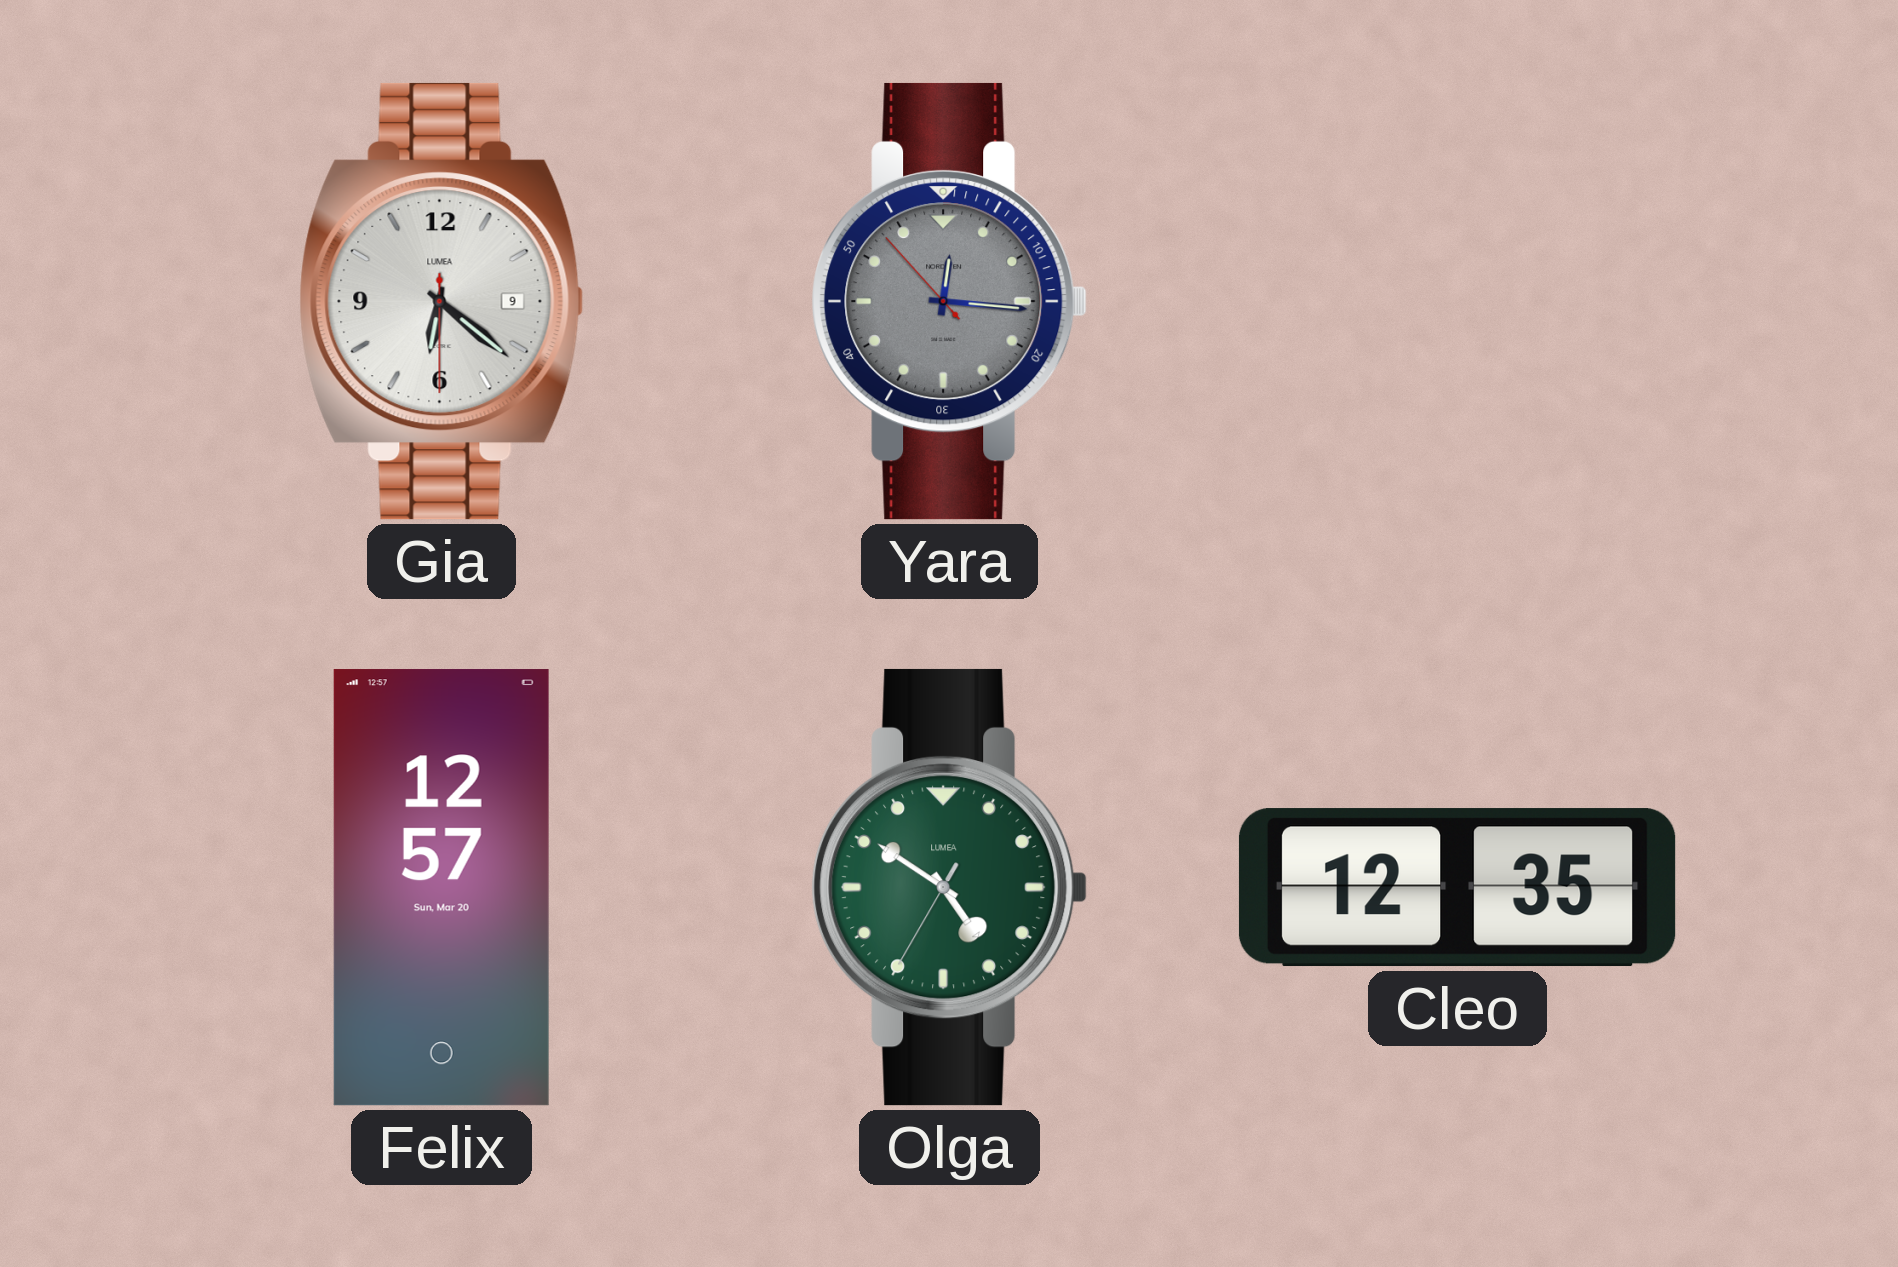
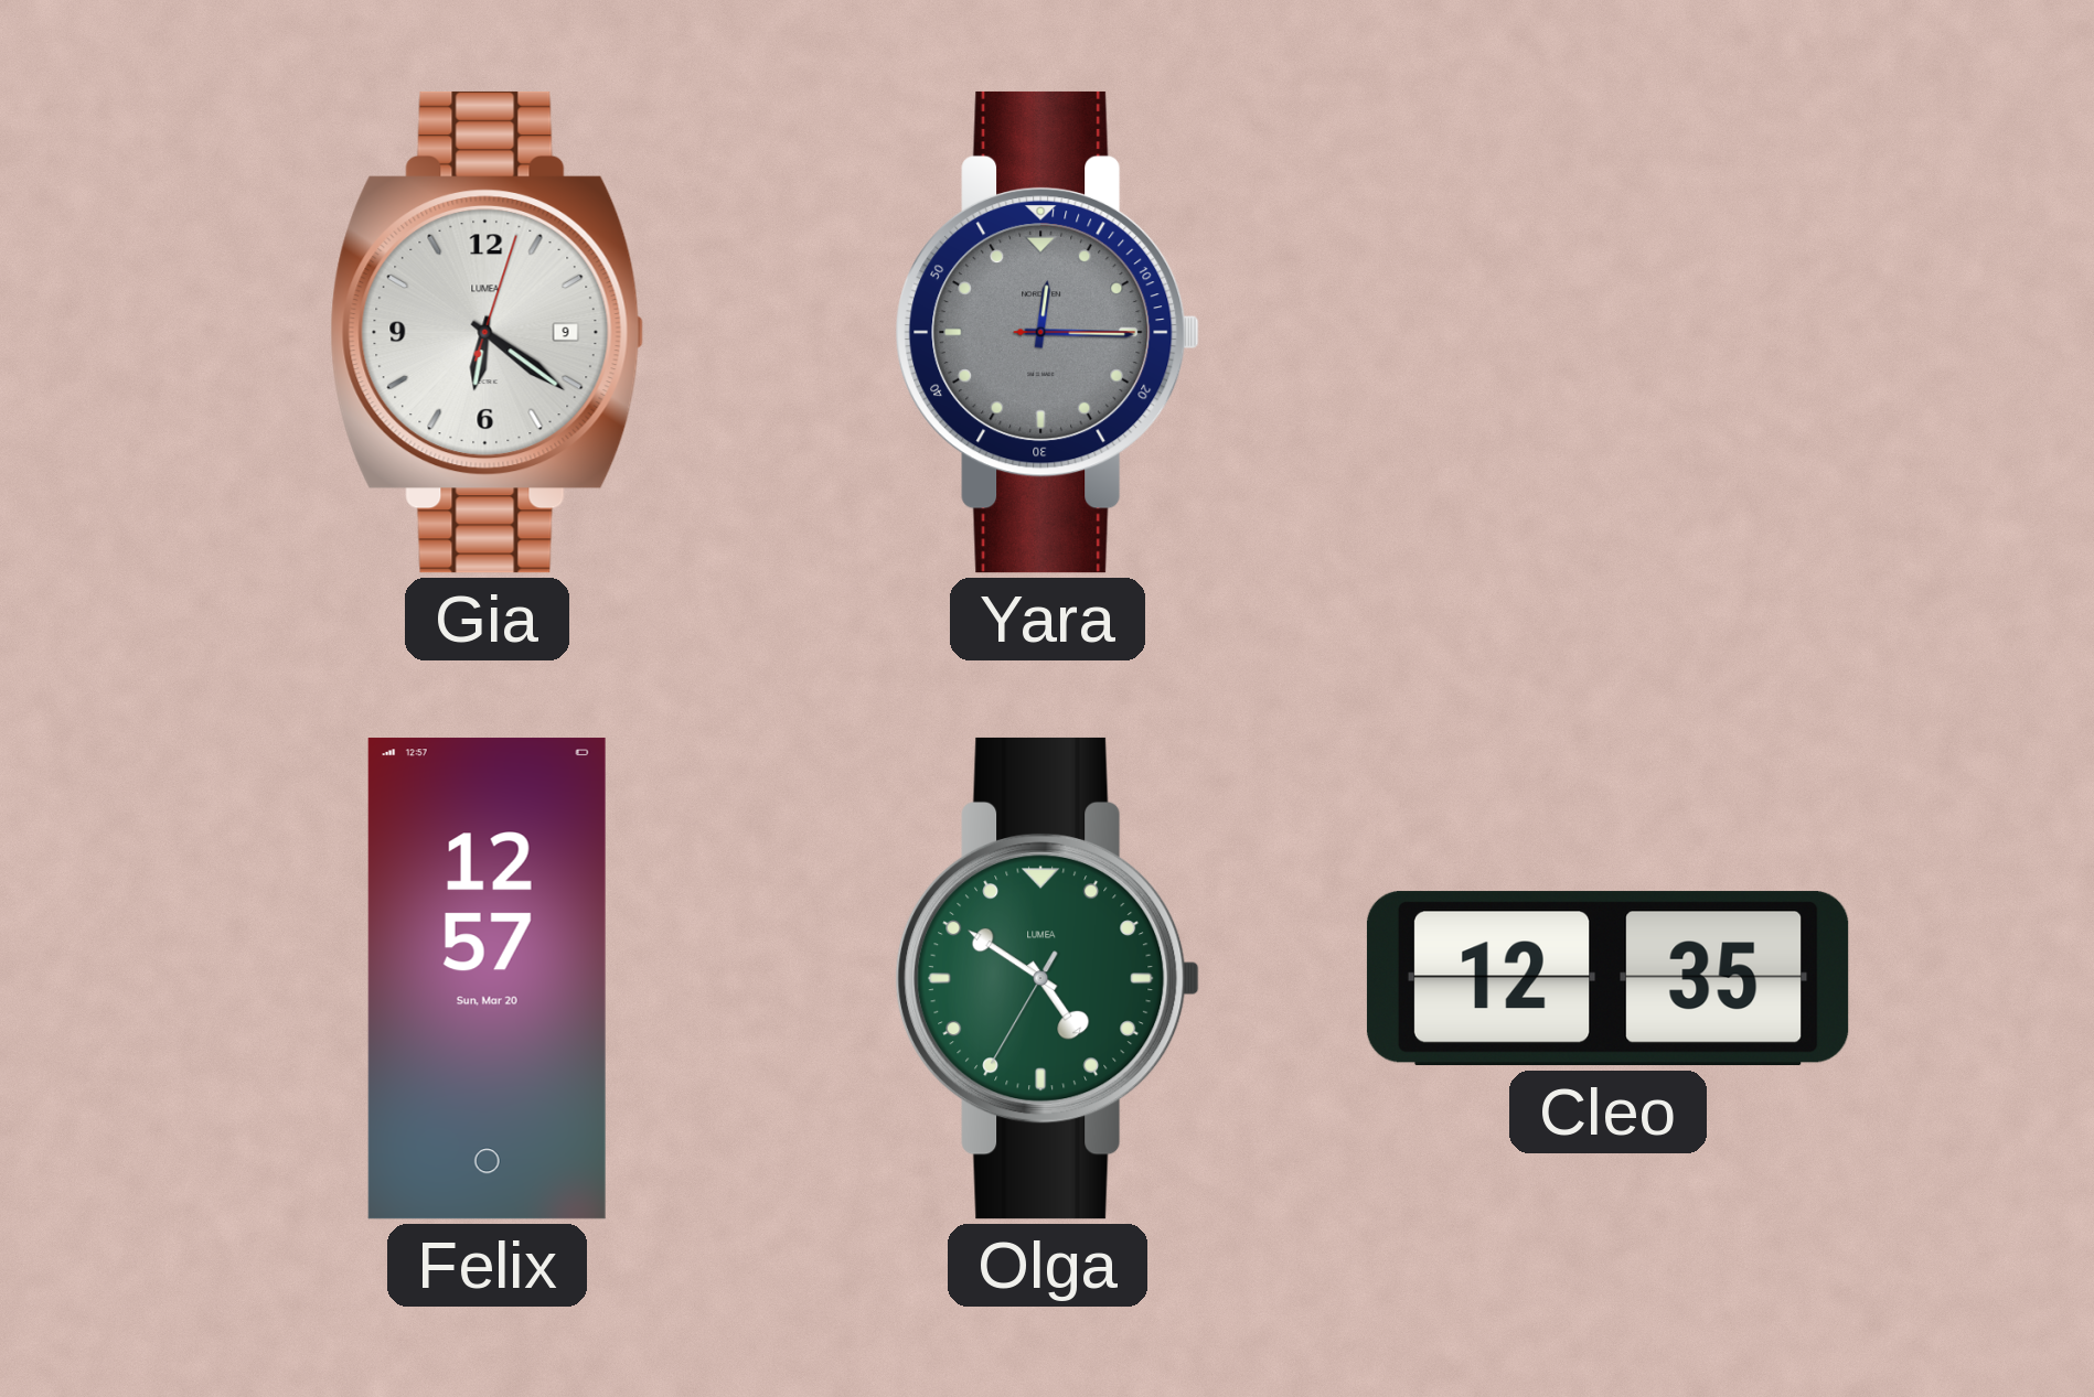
Gia: 6:21:30 -> 6:21:03
Yara: 12:15:53 -> 12:15:15
